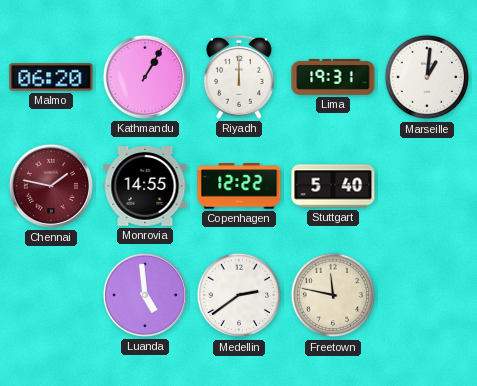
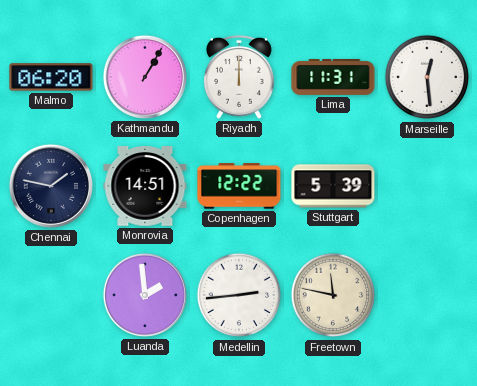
Lima: 19:31 -> 11:31
Marseille: 1:01 -> 12:29
Chennai dial: burgundy -> navy
Monrovia: 14:55 -> 14:51
Stuttgart: 5:40 -> 5:39
Luanda: 4:59 -> 1:59
Medellin: 2:39 -> 2:44
